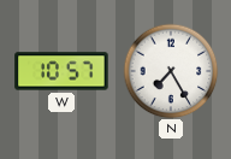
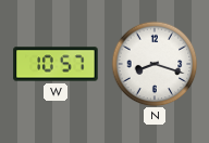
N: 7:25 -> 8:18
